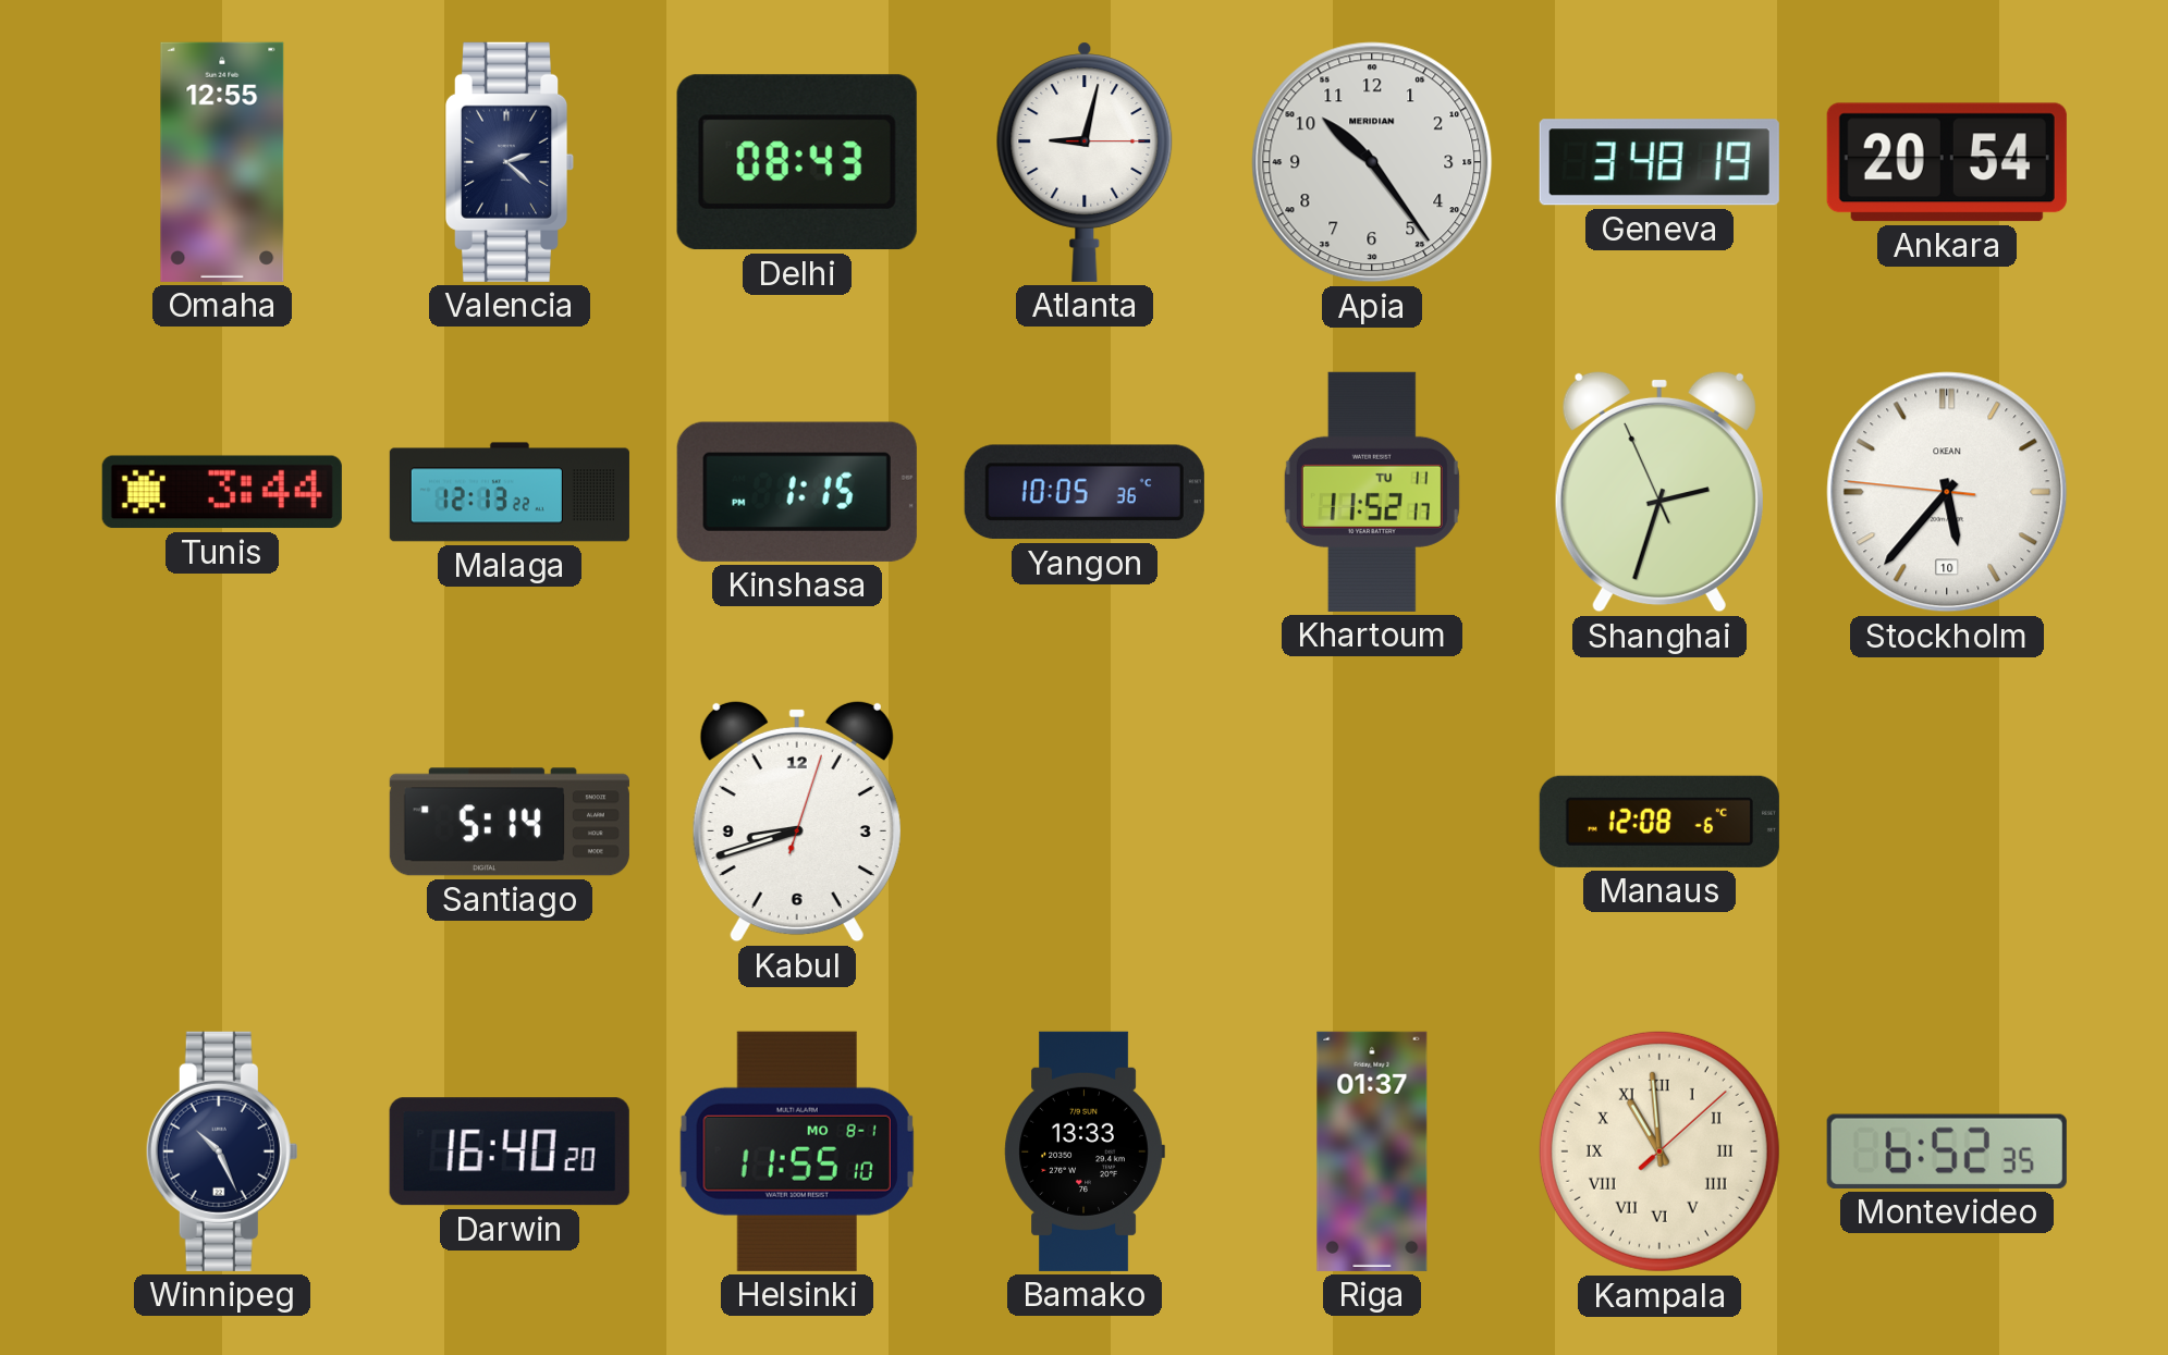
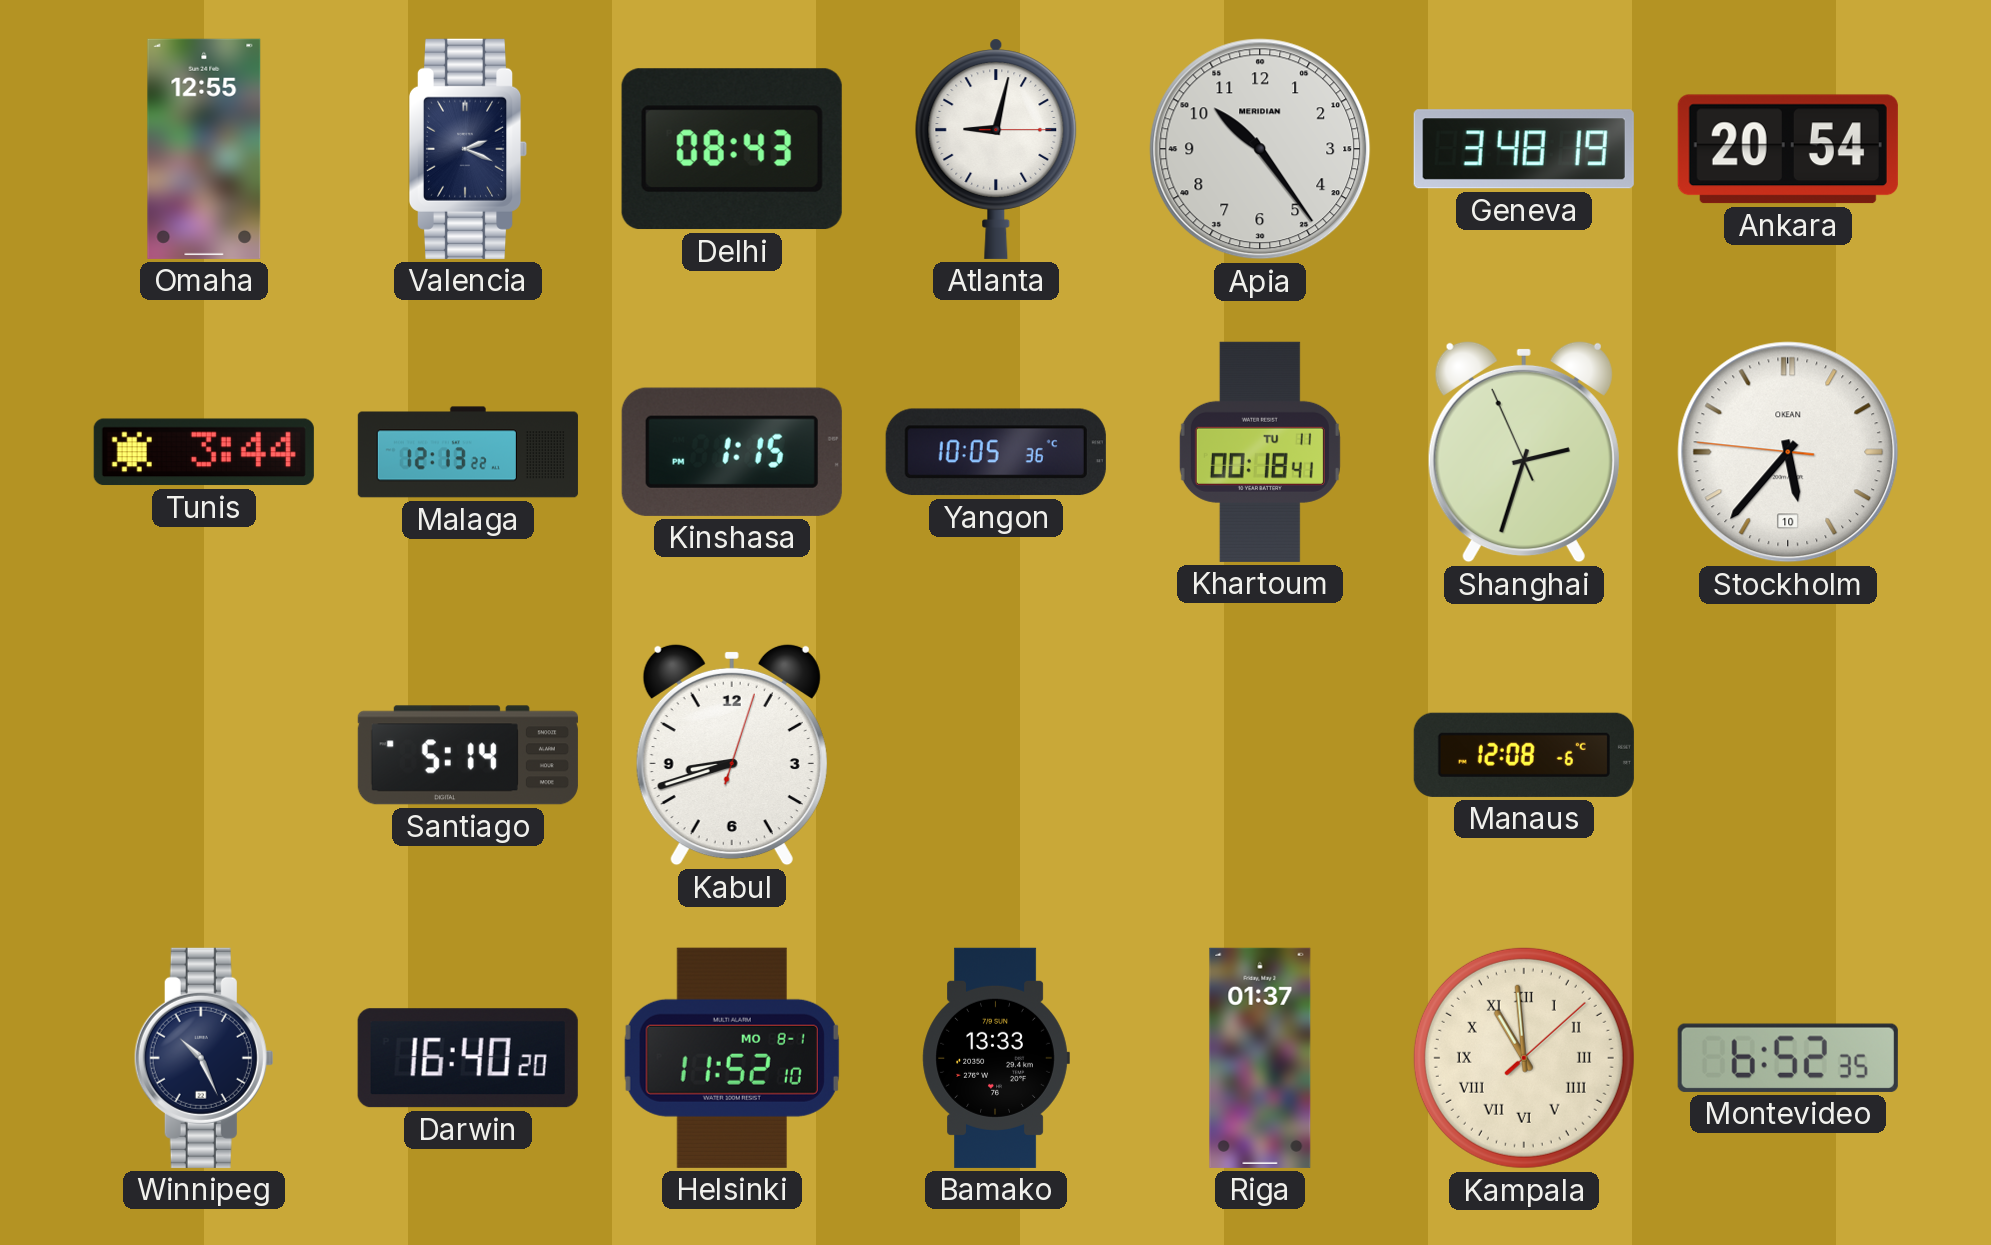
Valencia: 2:22 -> 2:19
Khartoum: 11:52 -> 00:18
Helsinki: 11:55 -> 11:52
